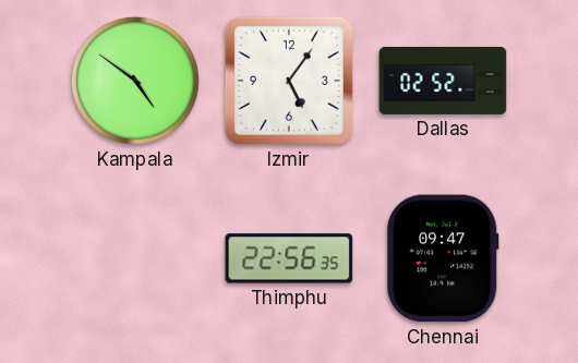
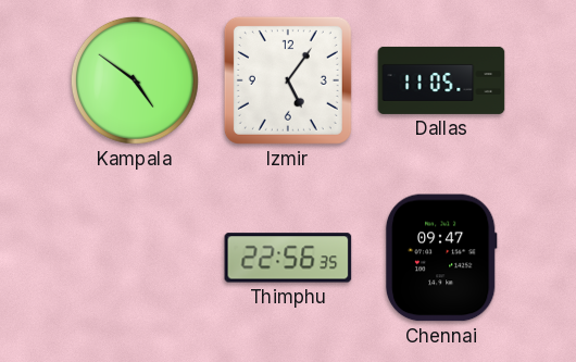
Dallas: 02:52 -> 11:05
